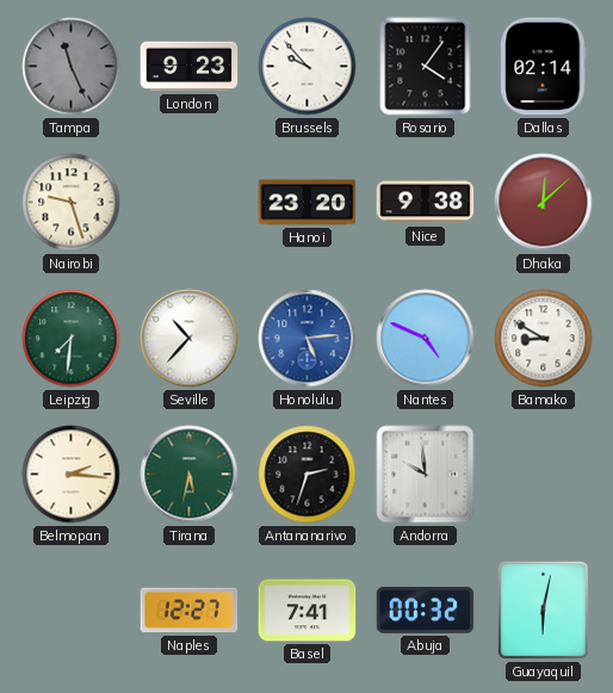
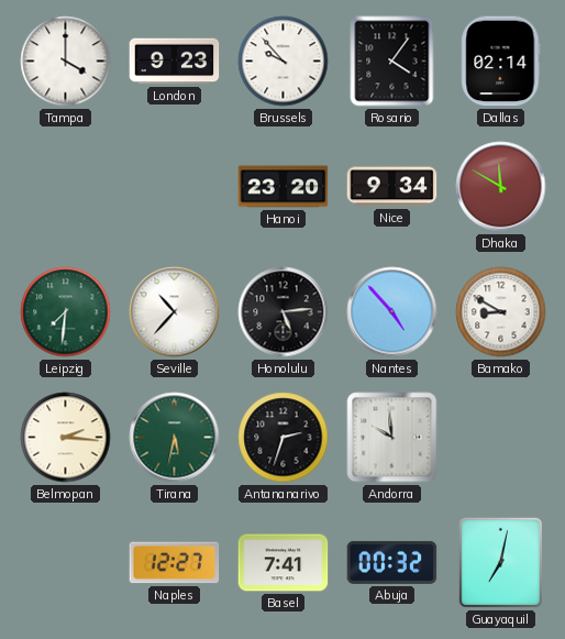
Tampa: 11:26 -> 4:00
Tampa dial: grey -> white
Nairobi: 9:27 -> none
Nice: 9:38 -> 9:34
Dhaka: 12:08 -> 11:50
Honolulu dial: blue -> black
Nantes: 4:49 -> 4:53
Guayaquil: 6:02 -> 7:02
